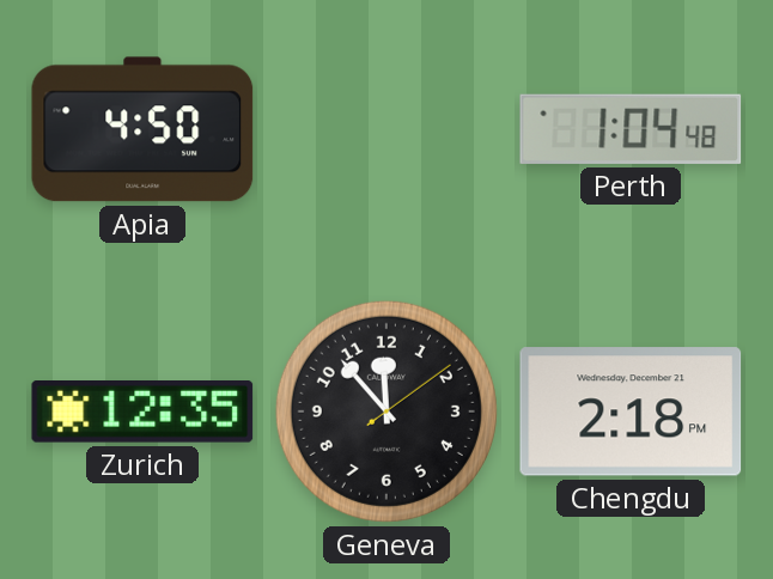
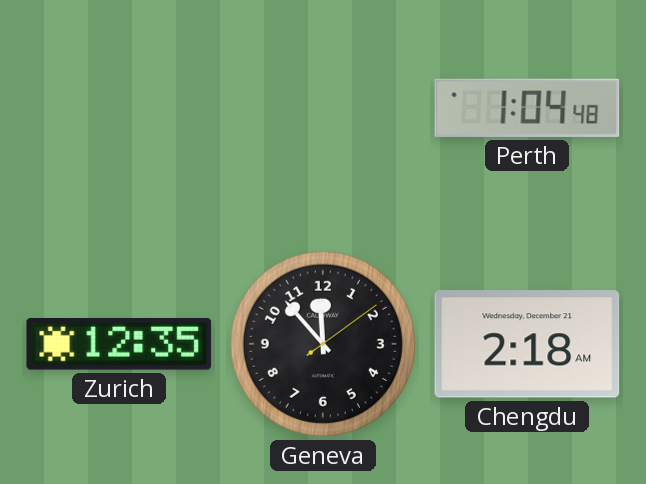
Apia: 4:50 -> none
Chengdu: 2:18 PM -> 2:18 AM
